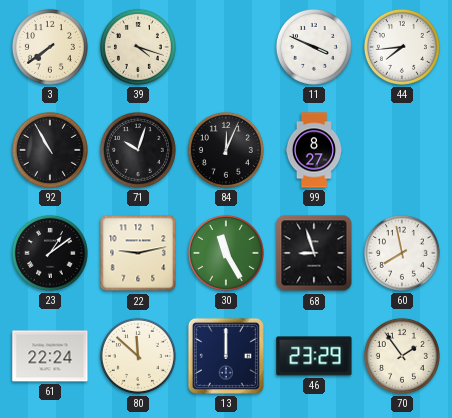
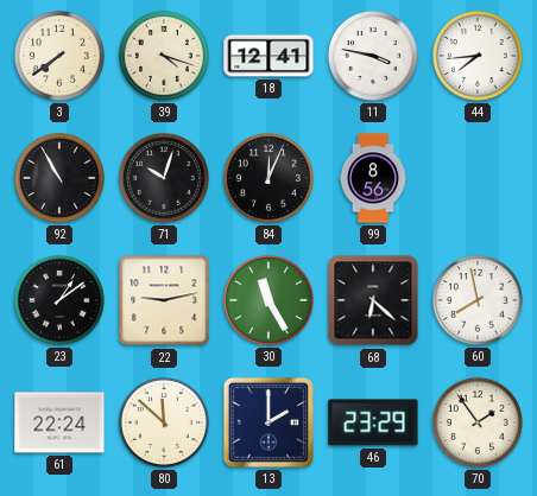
18: none -> 12:41
11: 3:49 -> 3:47
99: 8:27 -> 8:56
68: 8:57 -> 6:22
13: 12:00 -> 2:00
